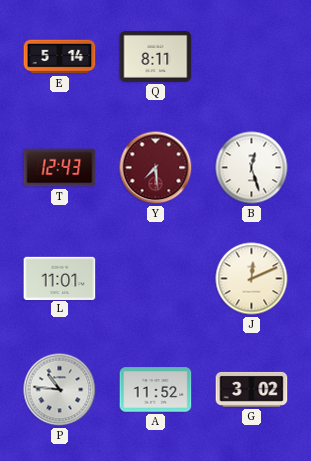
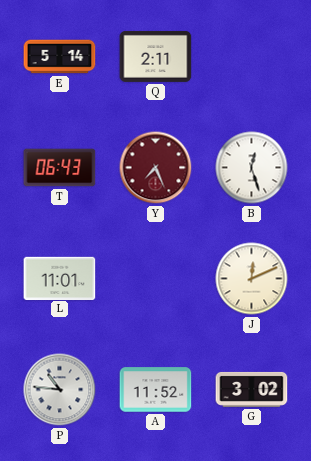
Q: 8:11 -> 2:11
T: 12:43 -> 06:43
Y: 7:29 -> 7:26
